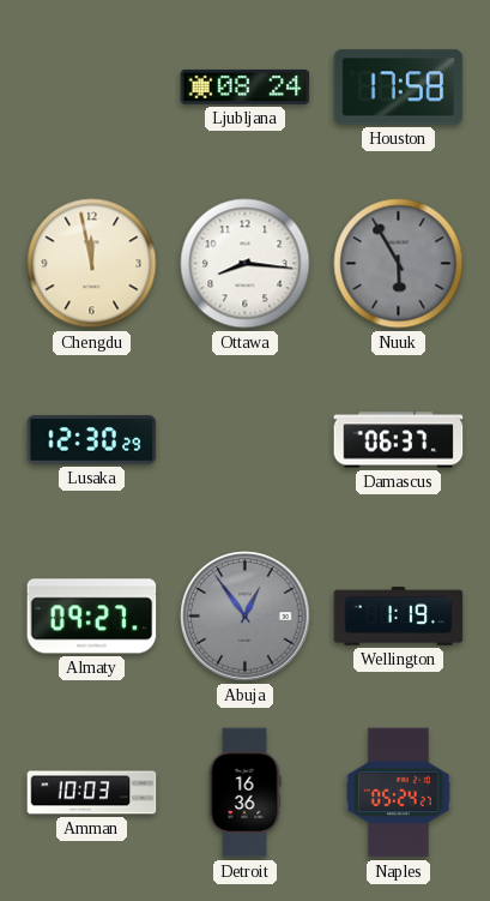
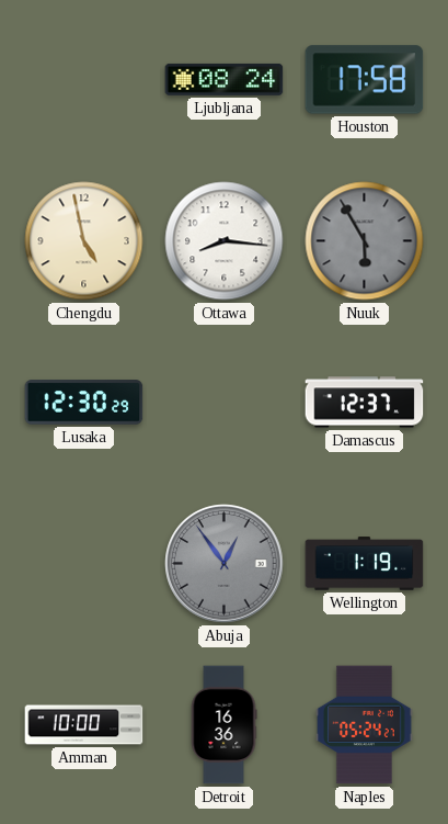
Chengdu: 11:58 -> 4:58
Damascus: 06:37 -> 12:37
Almaty: 09:27 -> none
Amman: 10:03 -> 10:00
